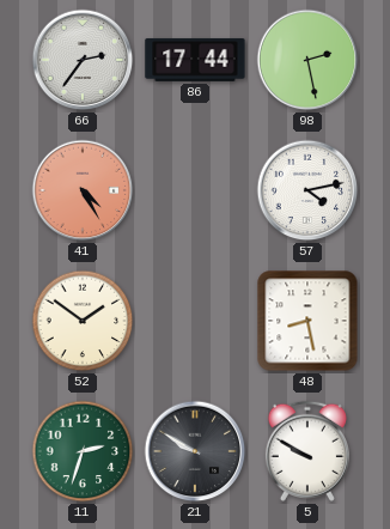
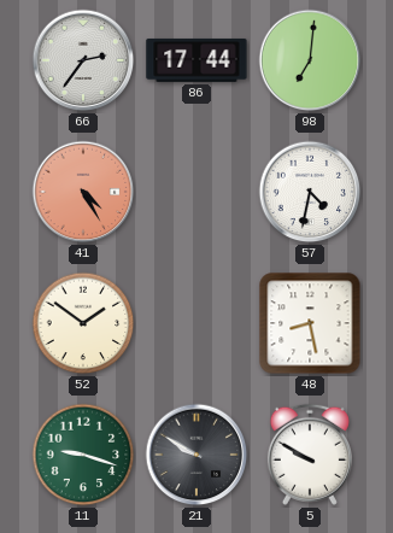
98: 2:28 -> 7:01
57: 4:13 -> 4:32
11: 2:33 -> 9:18
